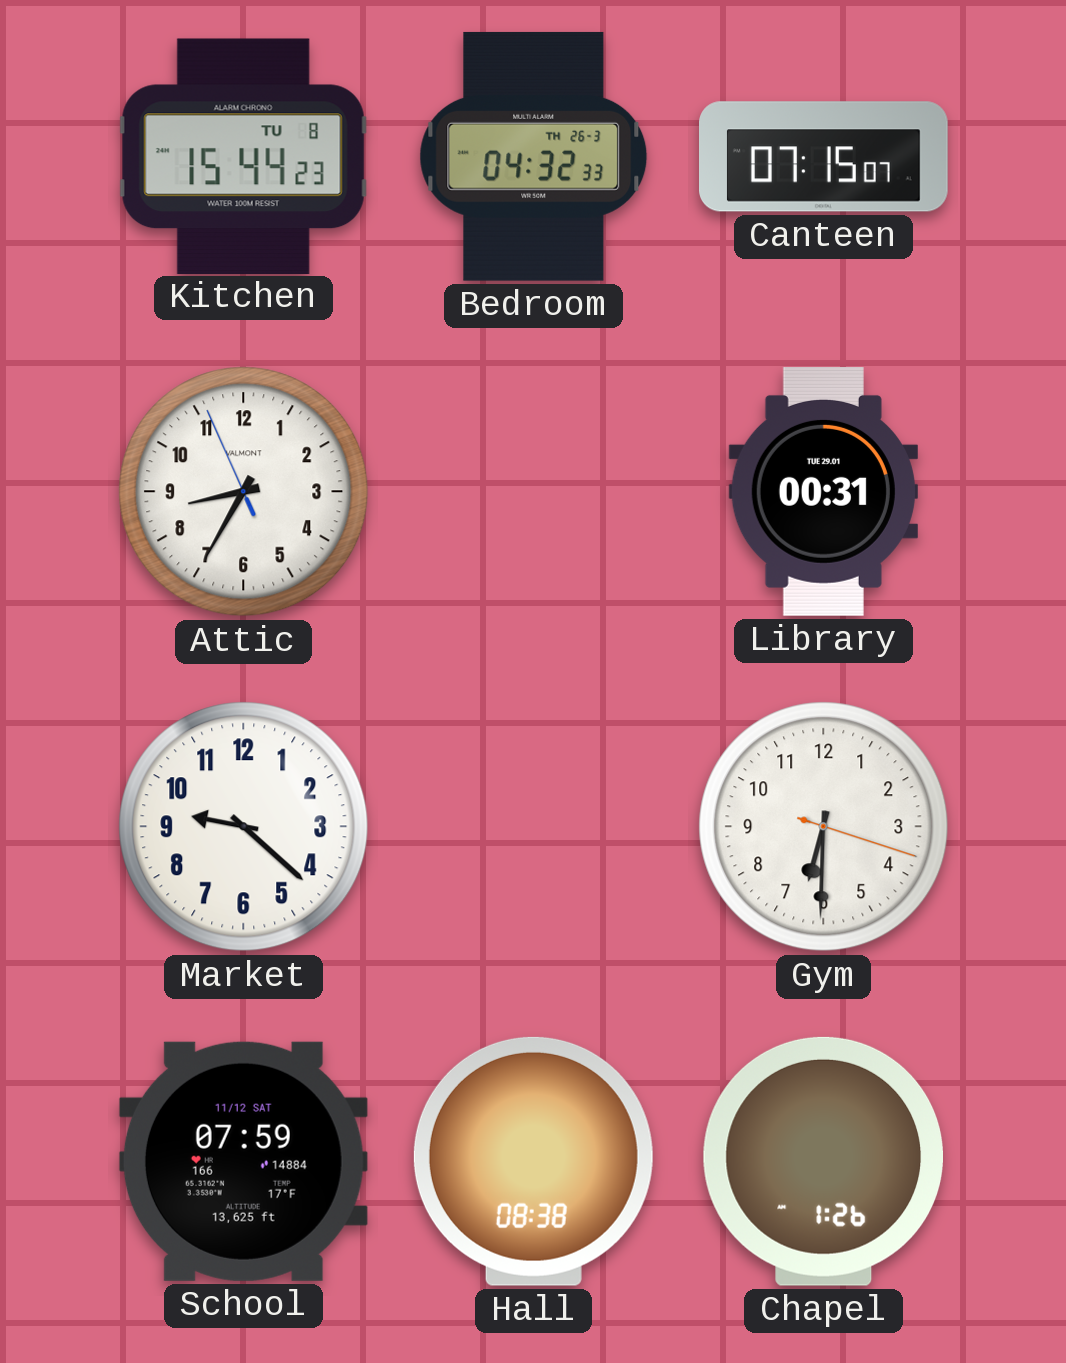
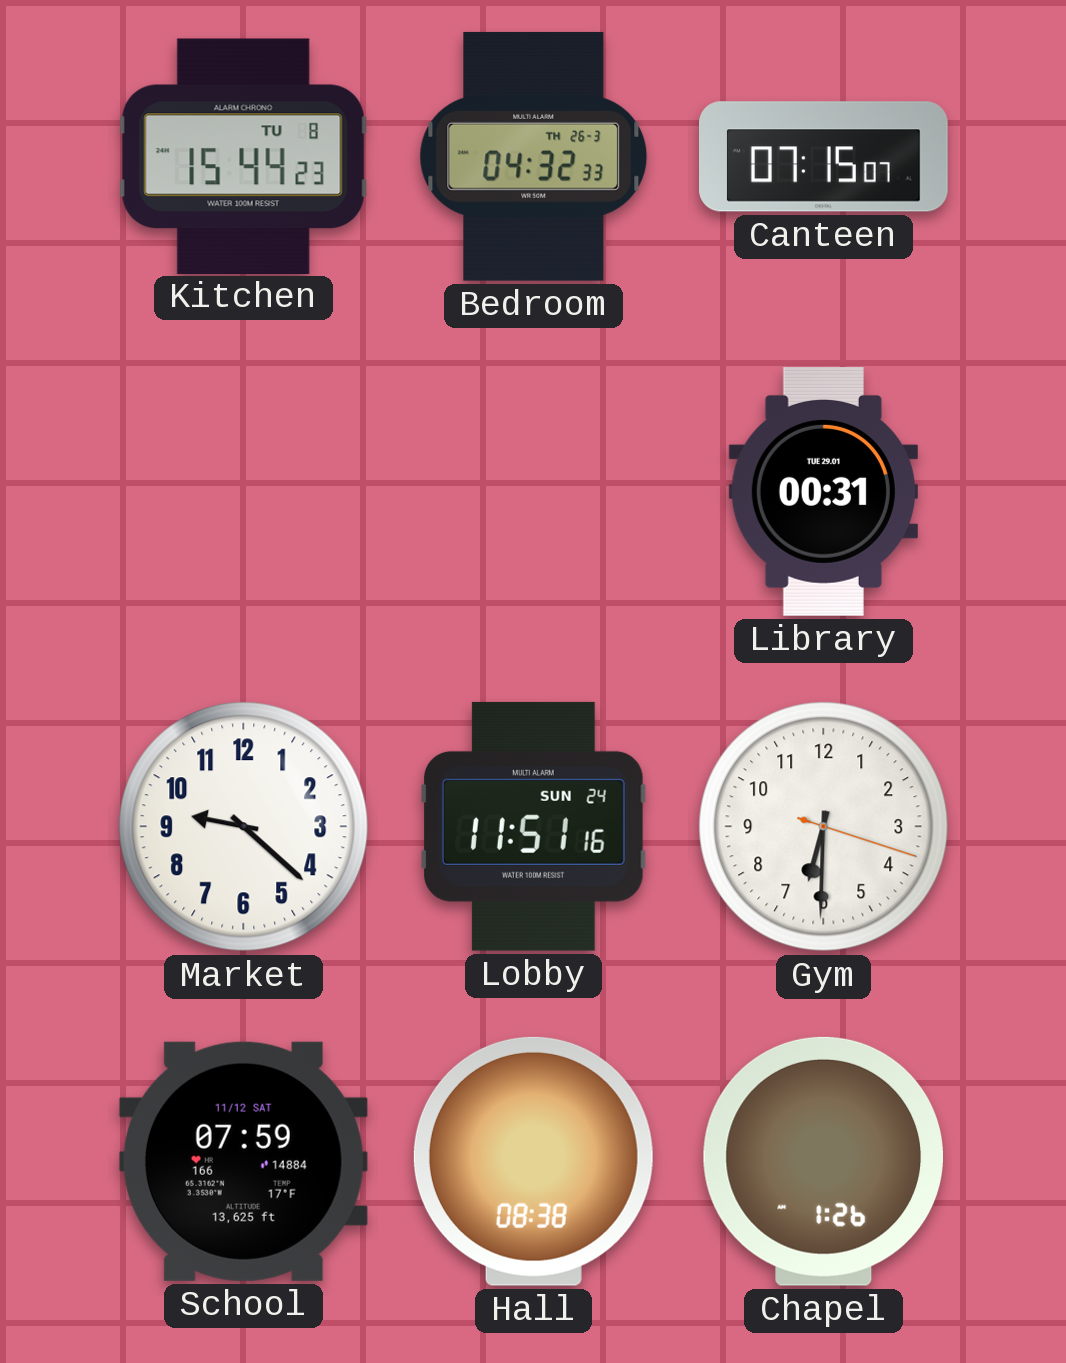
Attic: 8:34 -> none
Lobby: none -> 11:51
